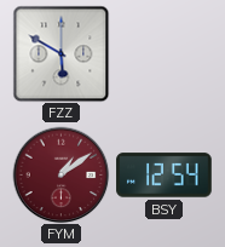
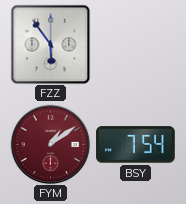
FZZ: 5:50 -> 5:54
BSY: 12:54 -> 7:54
